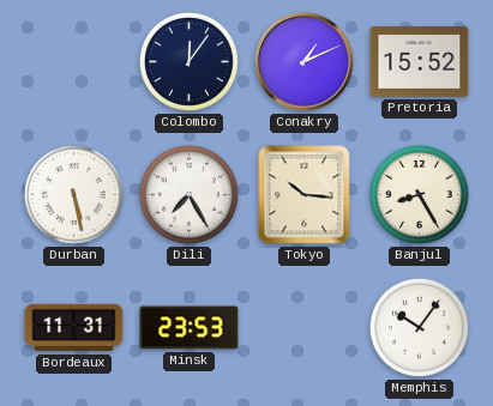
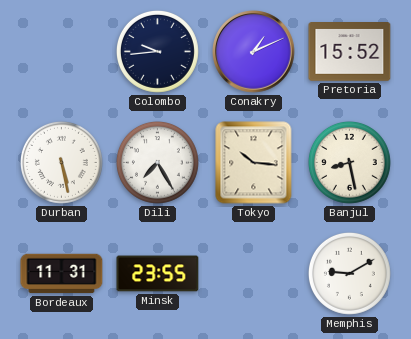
Colombo: 12:06 -> 9:44
Banjul: 8:25 -> 8:28
Minsk: 23:53 -> 23:55
Memphis: 10:06 -> 9:10
